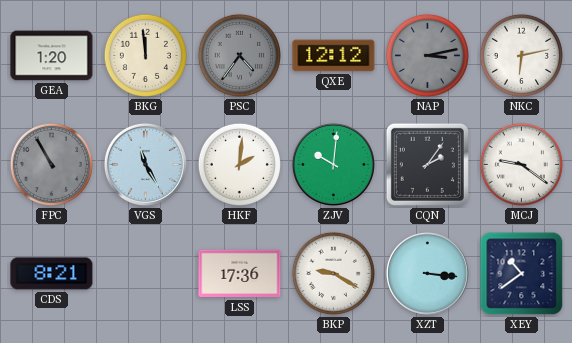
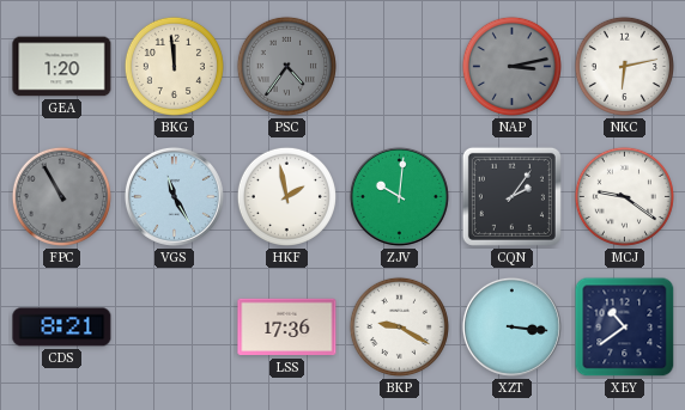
QXE: 12:12 -> none
HKF: 2:01 -> 1:58
